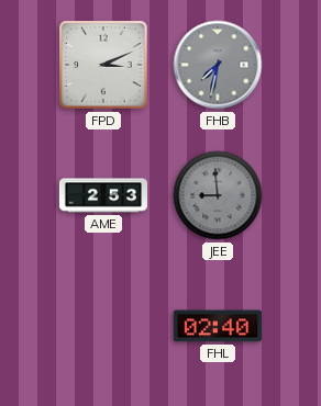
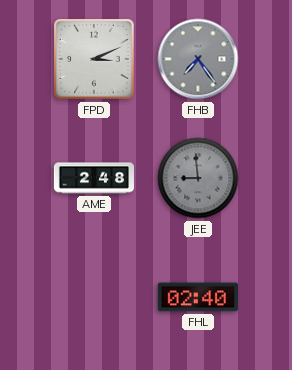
FHB: 7:32 -> 7:24
AME: 2:53 -> 2:48
